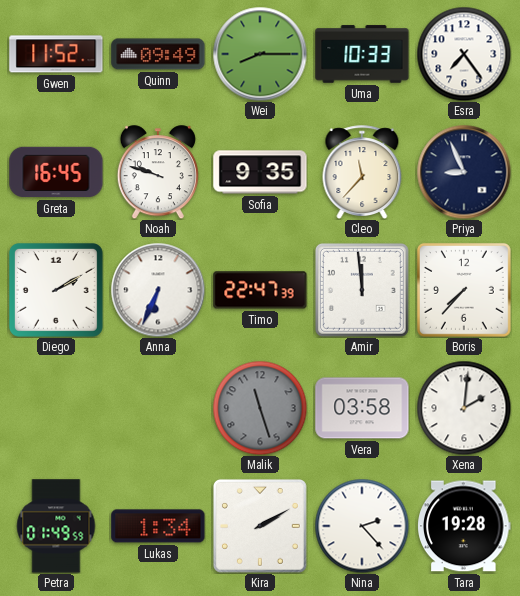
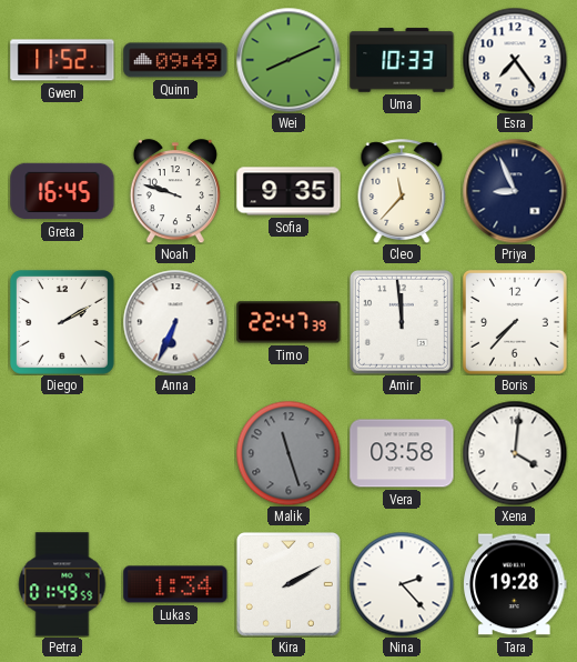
Wei: 8:15 -> 8:11
Xena: 2:01 -> 4:01
